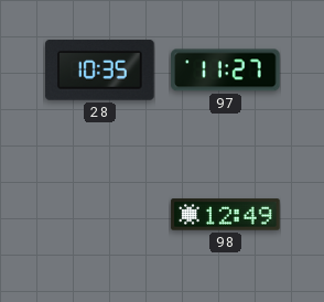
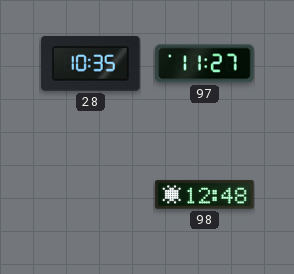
98: 12:49 -> 12:48
